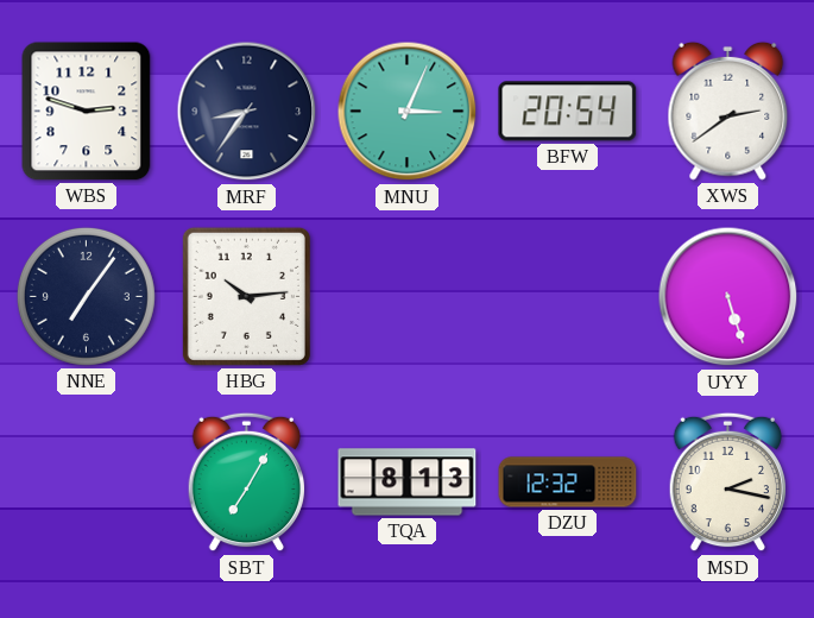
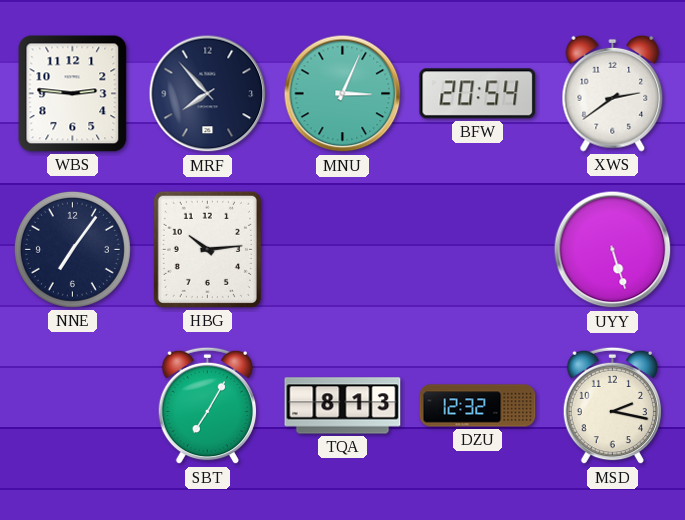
WBS: 2:48 -> 2:46
MRF: 8:36 -> 7:53
